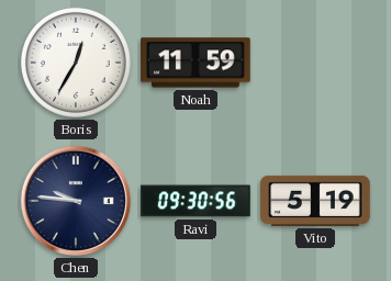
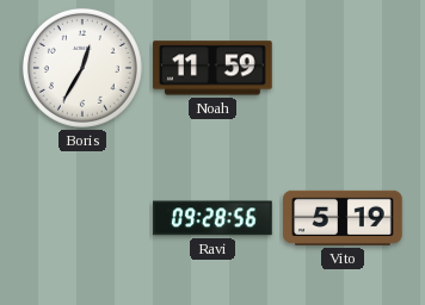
Chen: 9:46 -> none
Ravi: 09:30 -> 09:28
